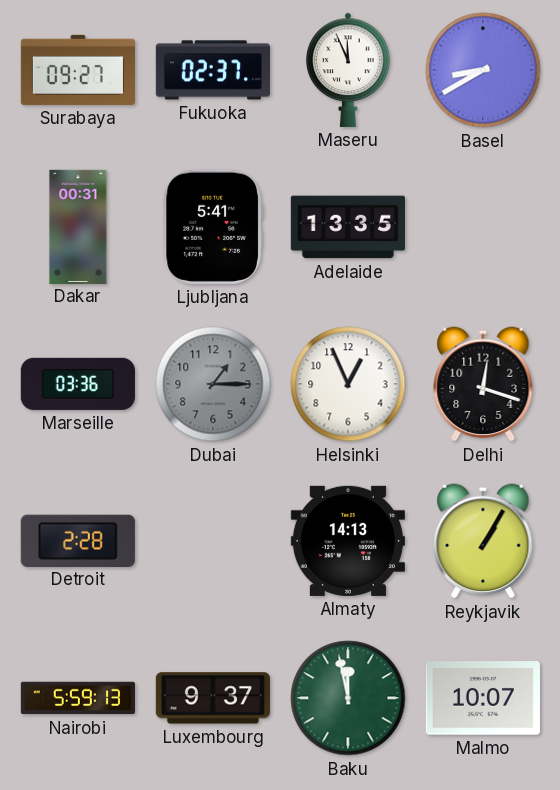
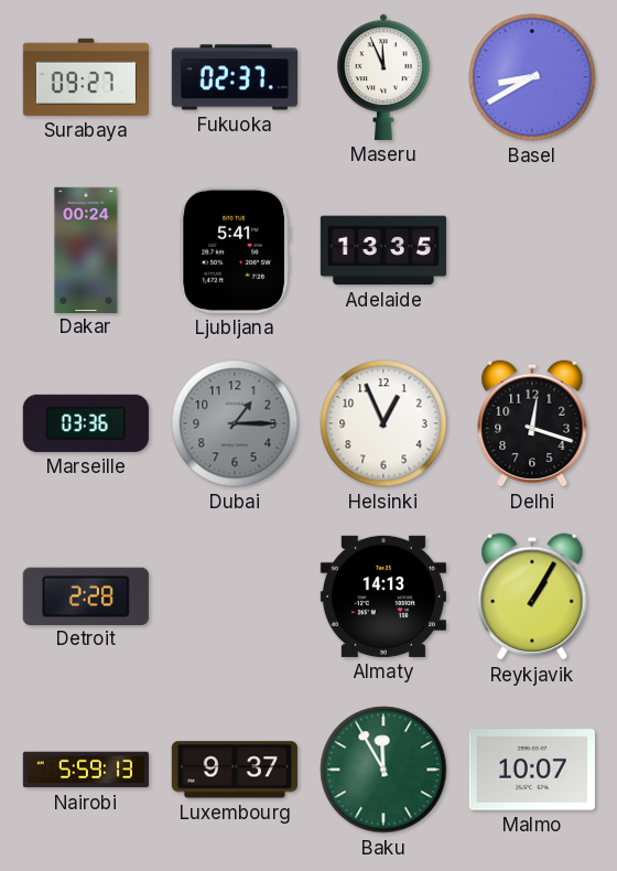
Dakar: 00:31 -> 00:24
Baku: 11:58 -> 11:55
